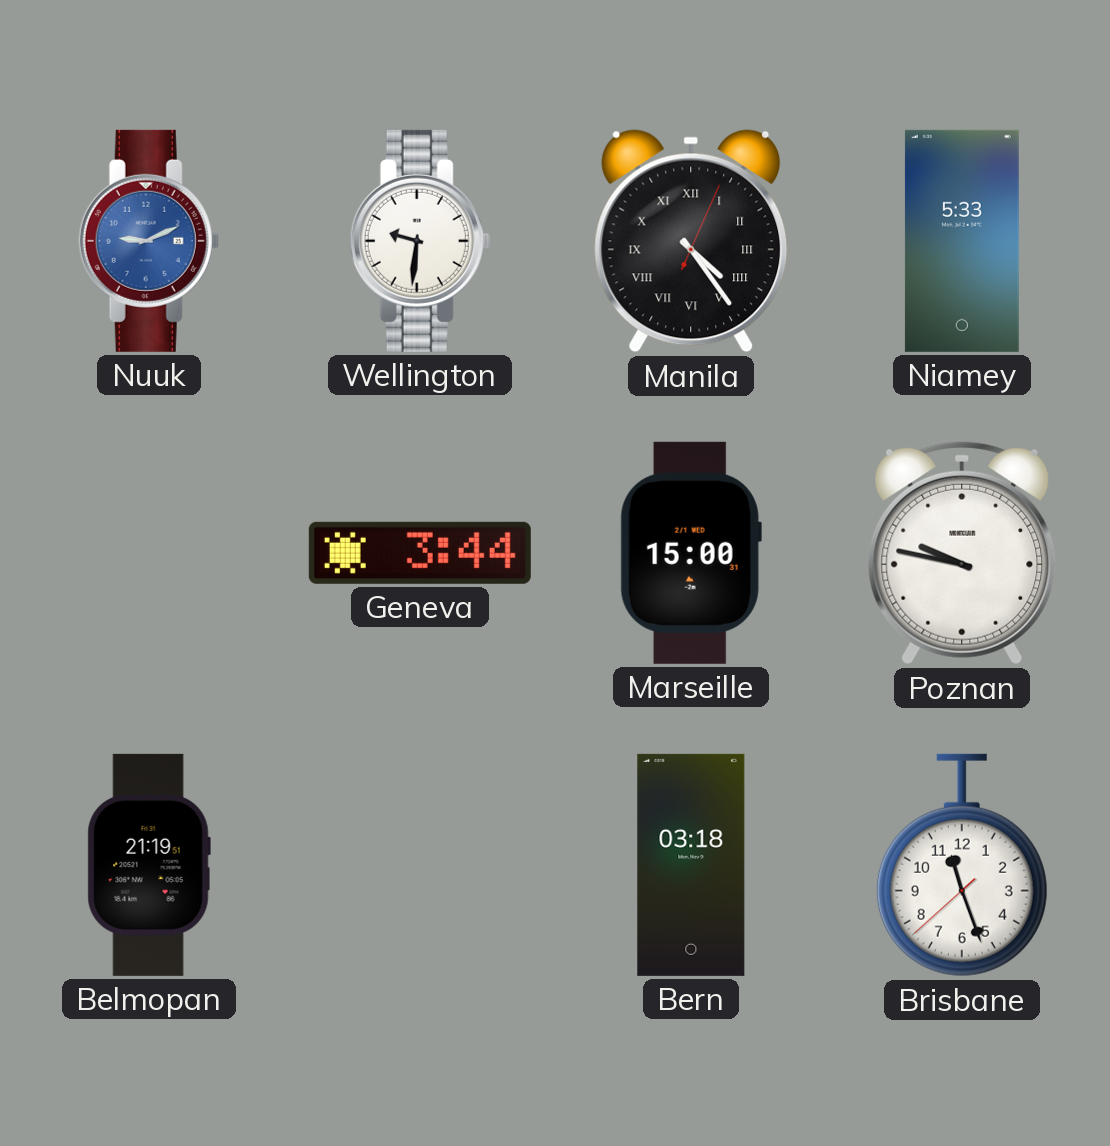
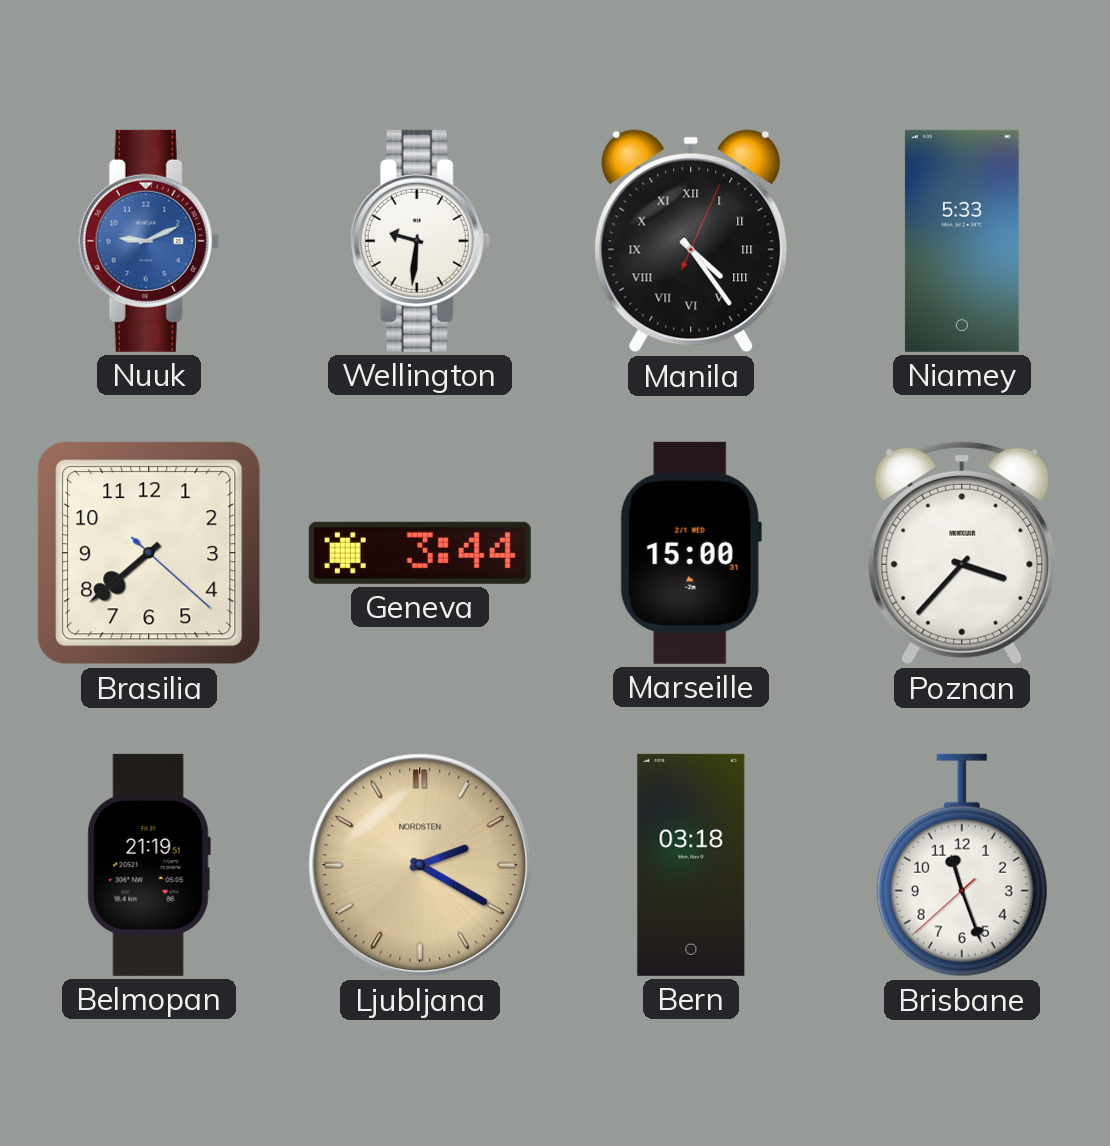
Brasilia: none -> 7:38
Poznan: 9:47 -> 3:37
Ljubljana: none -> 2:20
